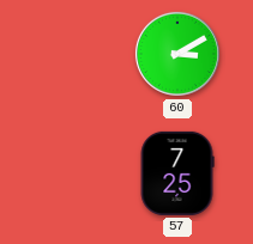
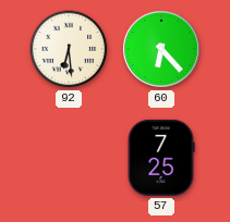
92: none -> 6:29
60: 3:10 -> 6:23
